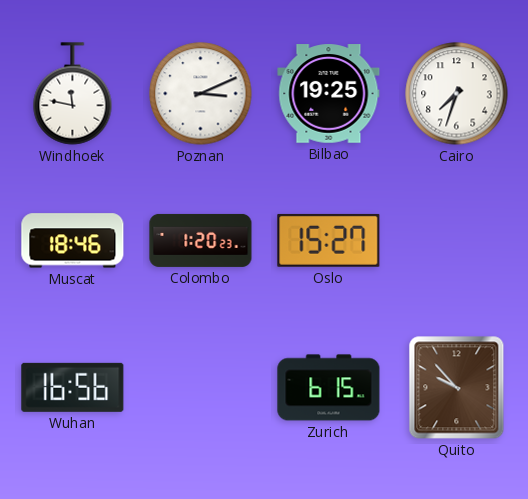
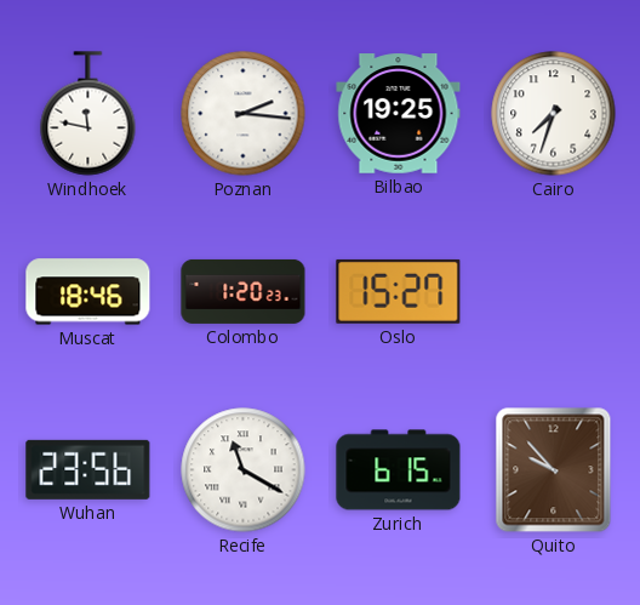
Poznan: 3:11 -> 2:16
Wuhan: 16:56 -> 23:56
Recife: none -> 11:20
